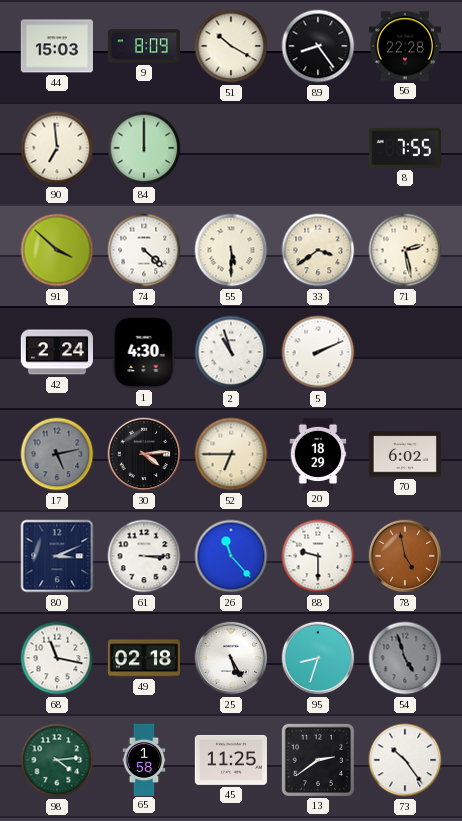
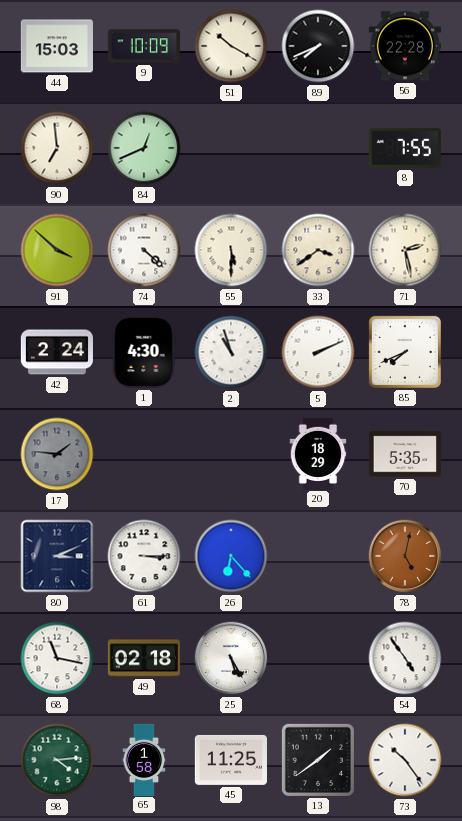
9: 8:09 -> 10:09
89: 8:24 -> 7:41
84: 12:00 -> 12:41
85: none -> 7:41
17: 5:13 -> 1:46
30: 4:14 -> none
52: 6:45 -> none
70: 6:02 -> 5:35
26: 11:23 -> 6:23
88: 9:30 -> none
78: 4:58 -> 5:02
95: 8:33 -> none
54: 4:57 -> 4:54
54 dial: grey -> white
13: 2:39 -> 1:39
